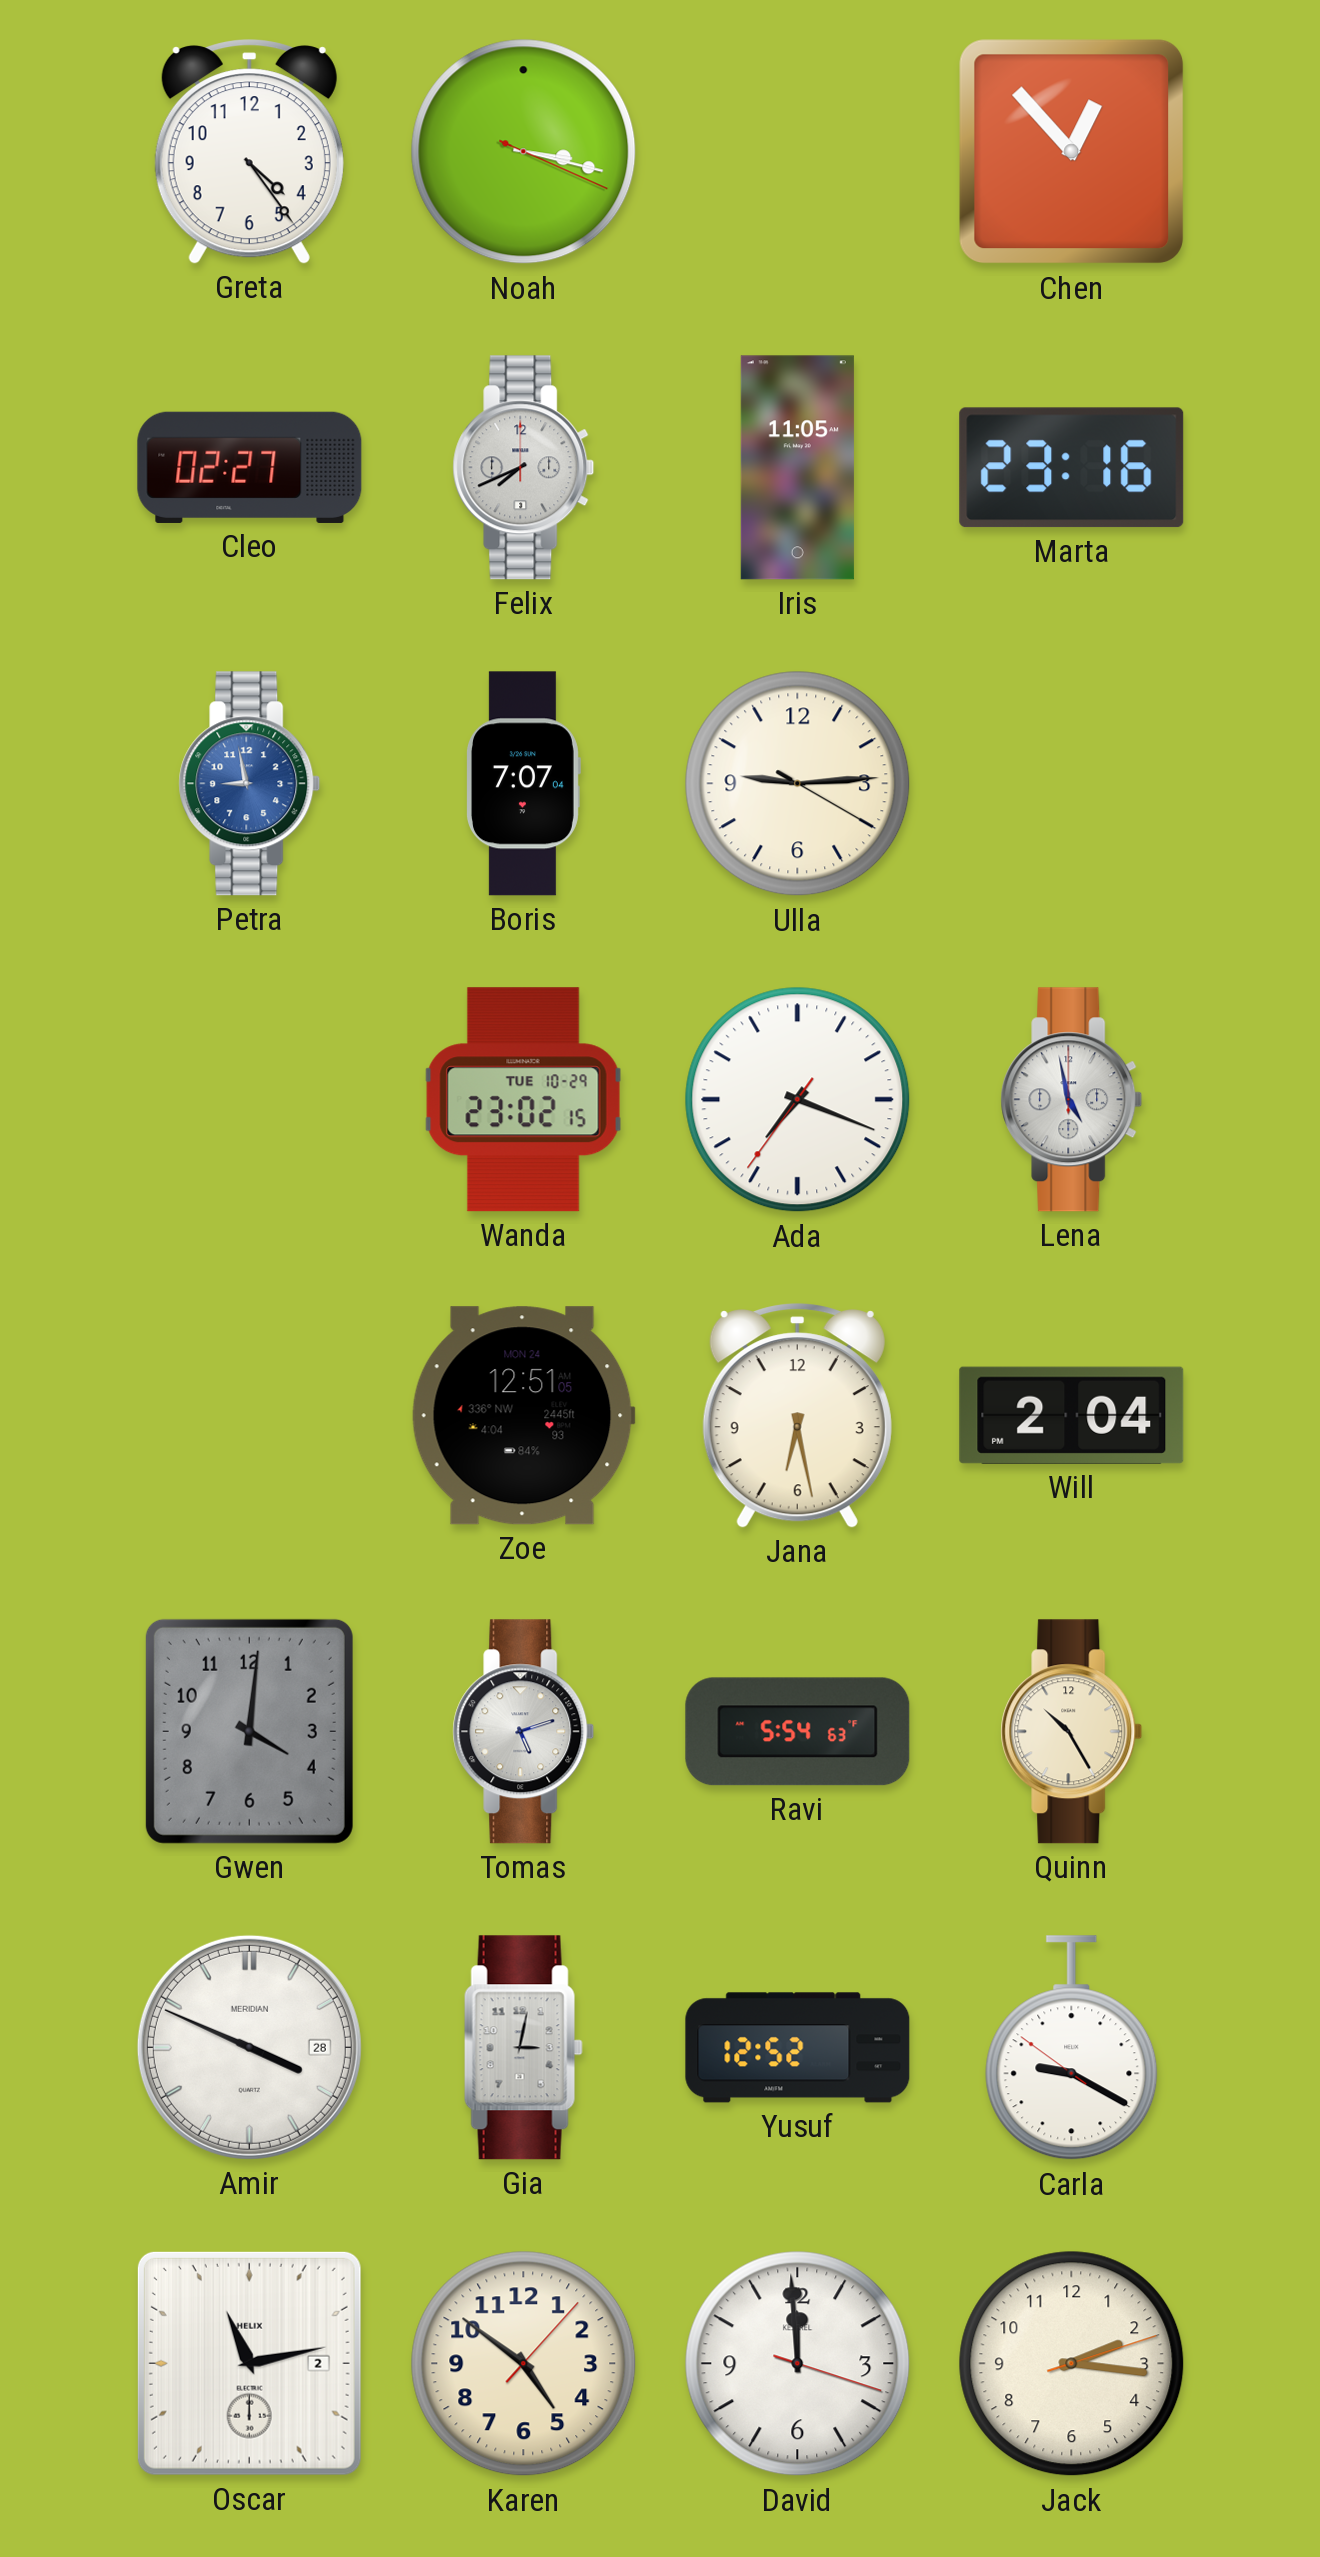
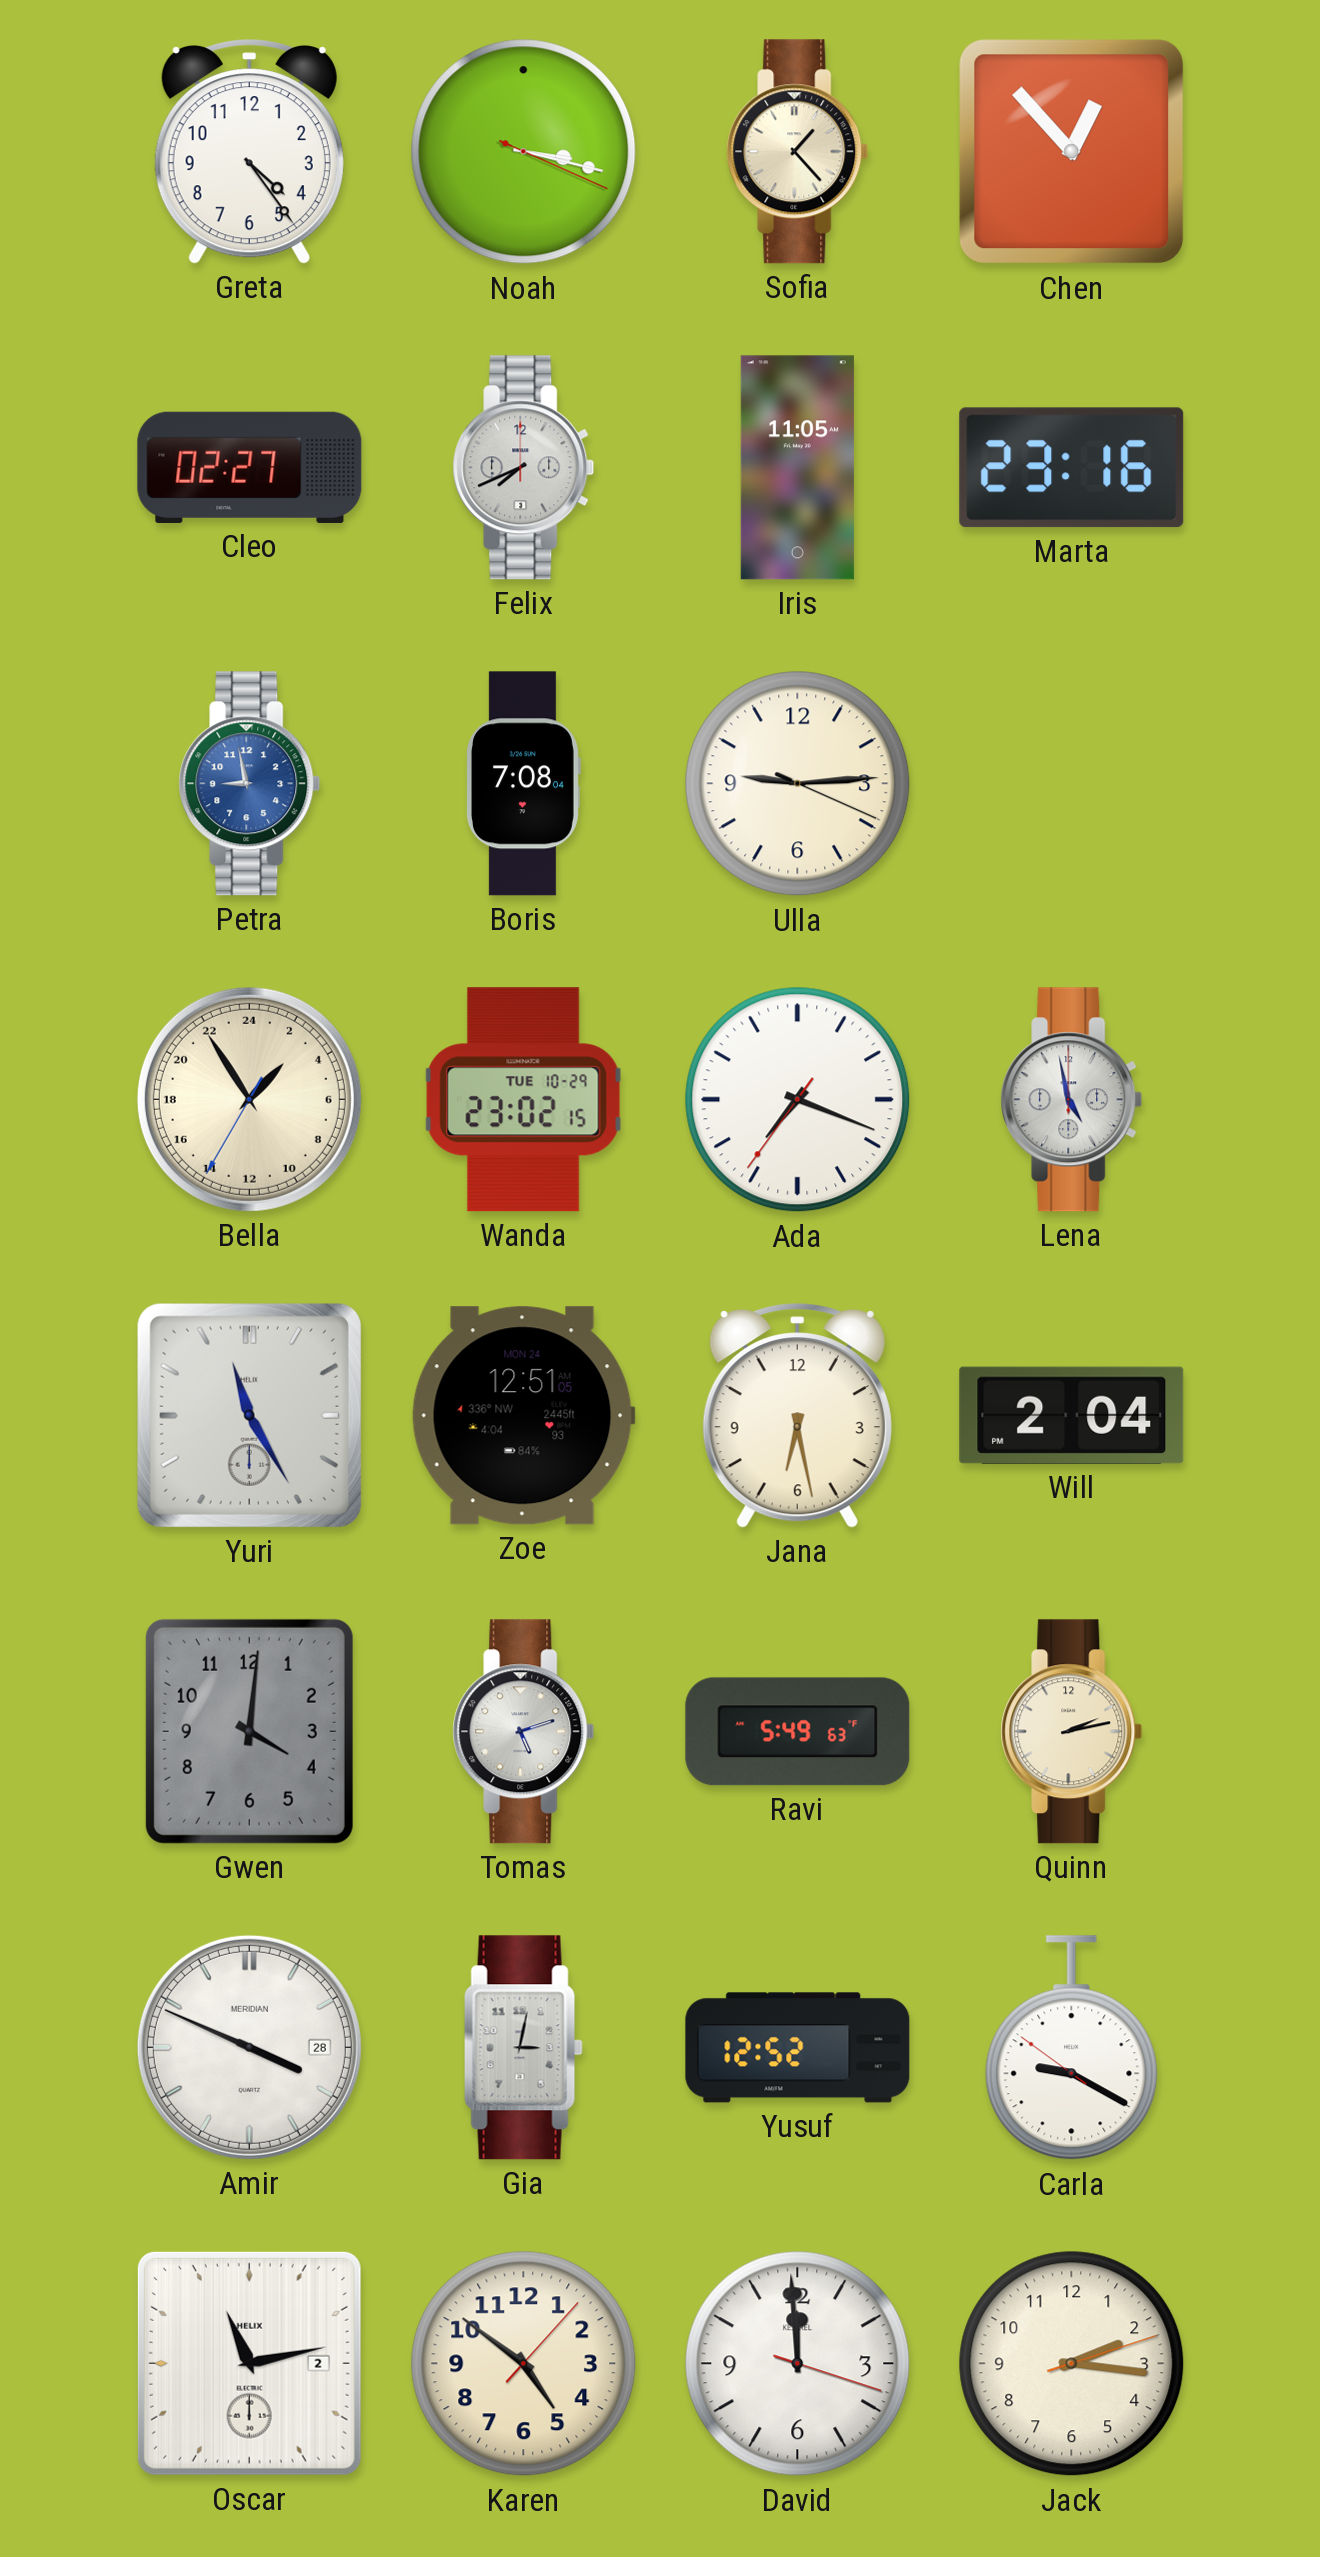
Sofia: none -> 1:23
Boris: 7:07 -> 7:08
Ulla: 9:14:20 -> 9:14:19
Bella: none -> 2:54
Yuri: none -> 11:25
Ravi: 5:54 -> 5:49
Quinn: 10:25 -> 2:13
